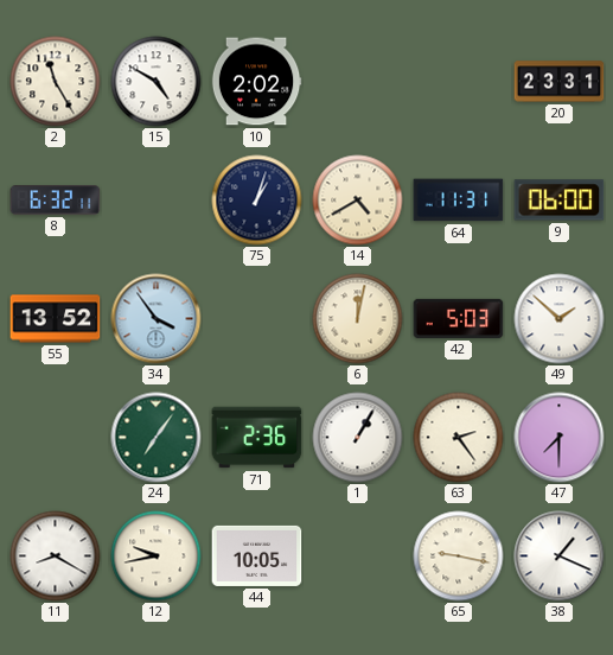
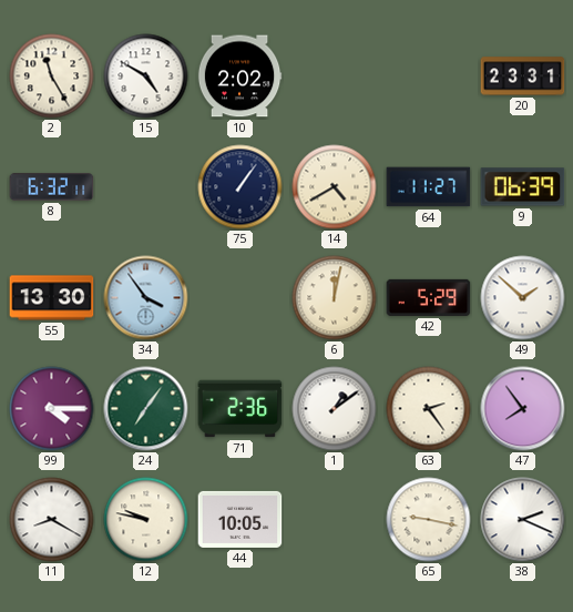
75: 1:03 -> 1:06
64: 11:31 -> 11:27
9: 06:00 -> 06:39
55: 13:52 -> 13:30
42: 5:03 -> 5:29
99: none -> 4:15
1: 1:05 -> 1:09
47: 7:30 -> 7:54
12: 9:43 -> 9:47
38: 1:19 -> 2:19
